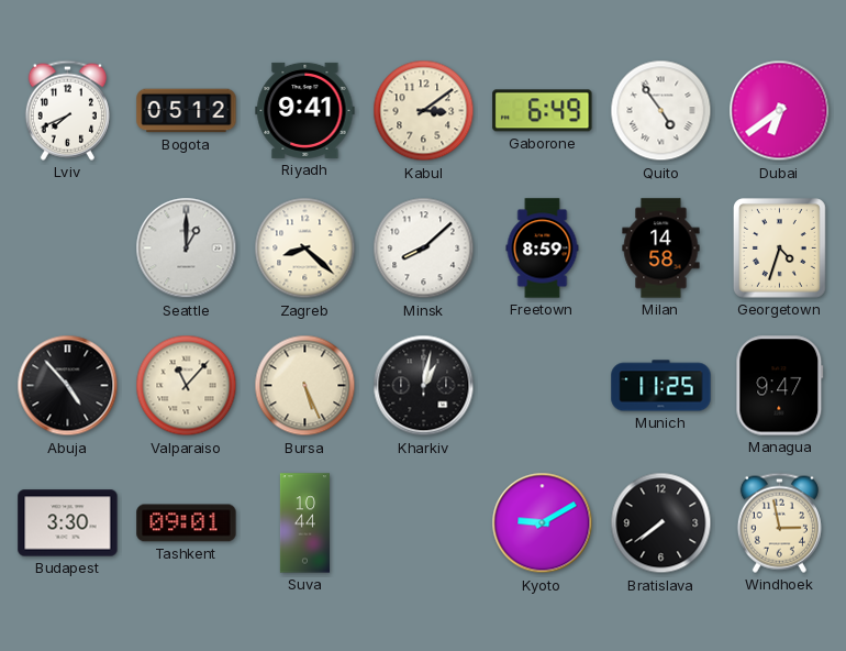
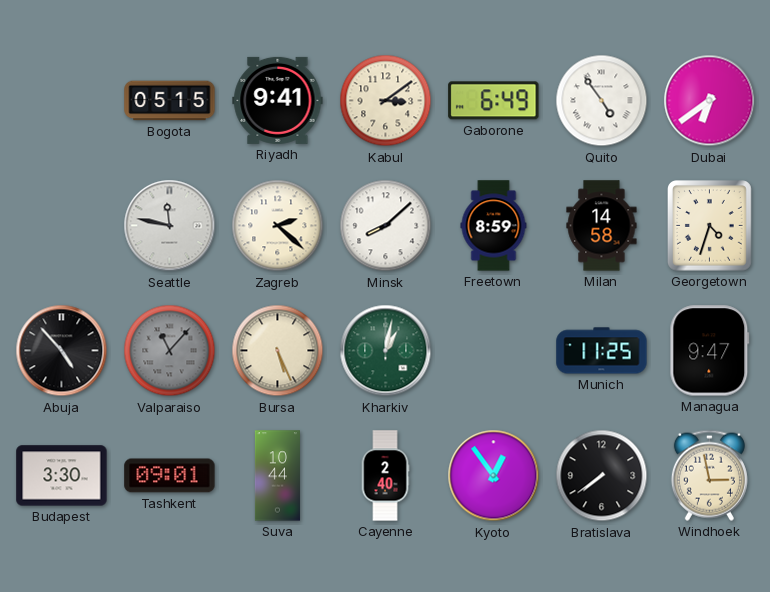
Lviv: 7:41 -> none
Bogota: 05:12 -> 05:15
Seattle: 1:00 -> 11:47
Zagreb: 8:22 -> 2:22
Valparaiso dial: cream -> grey
Kharkiv dial: black -> green
Cayenne: none -> 2:40
Kyoto: 9:10 -> 12:54
